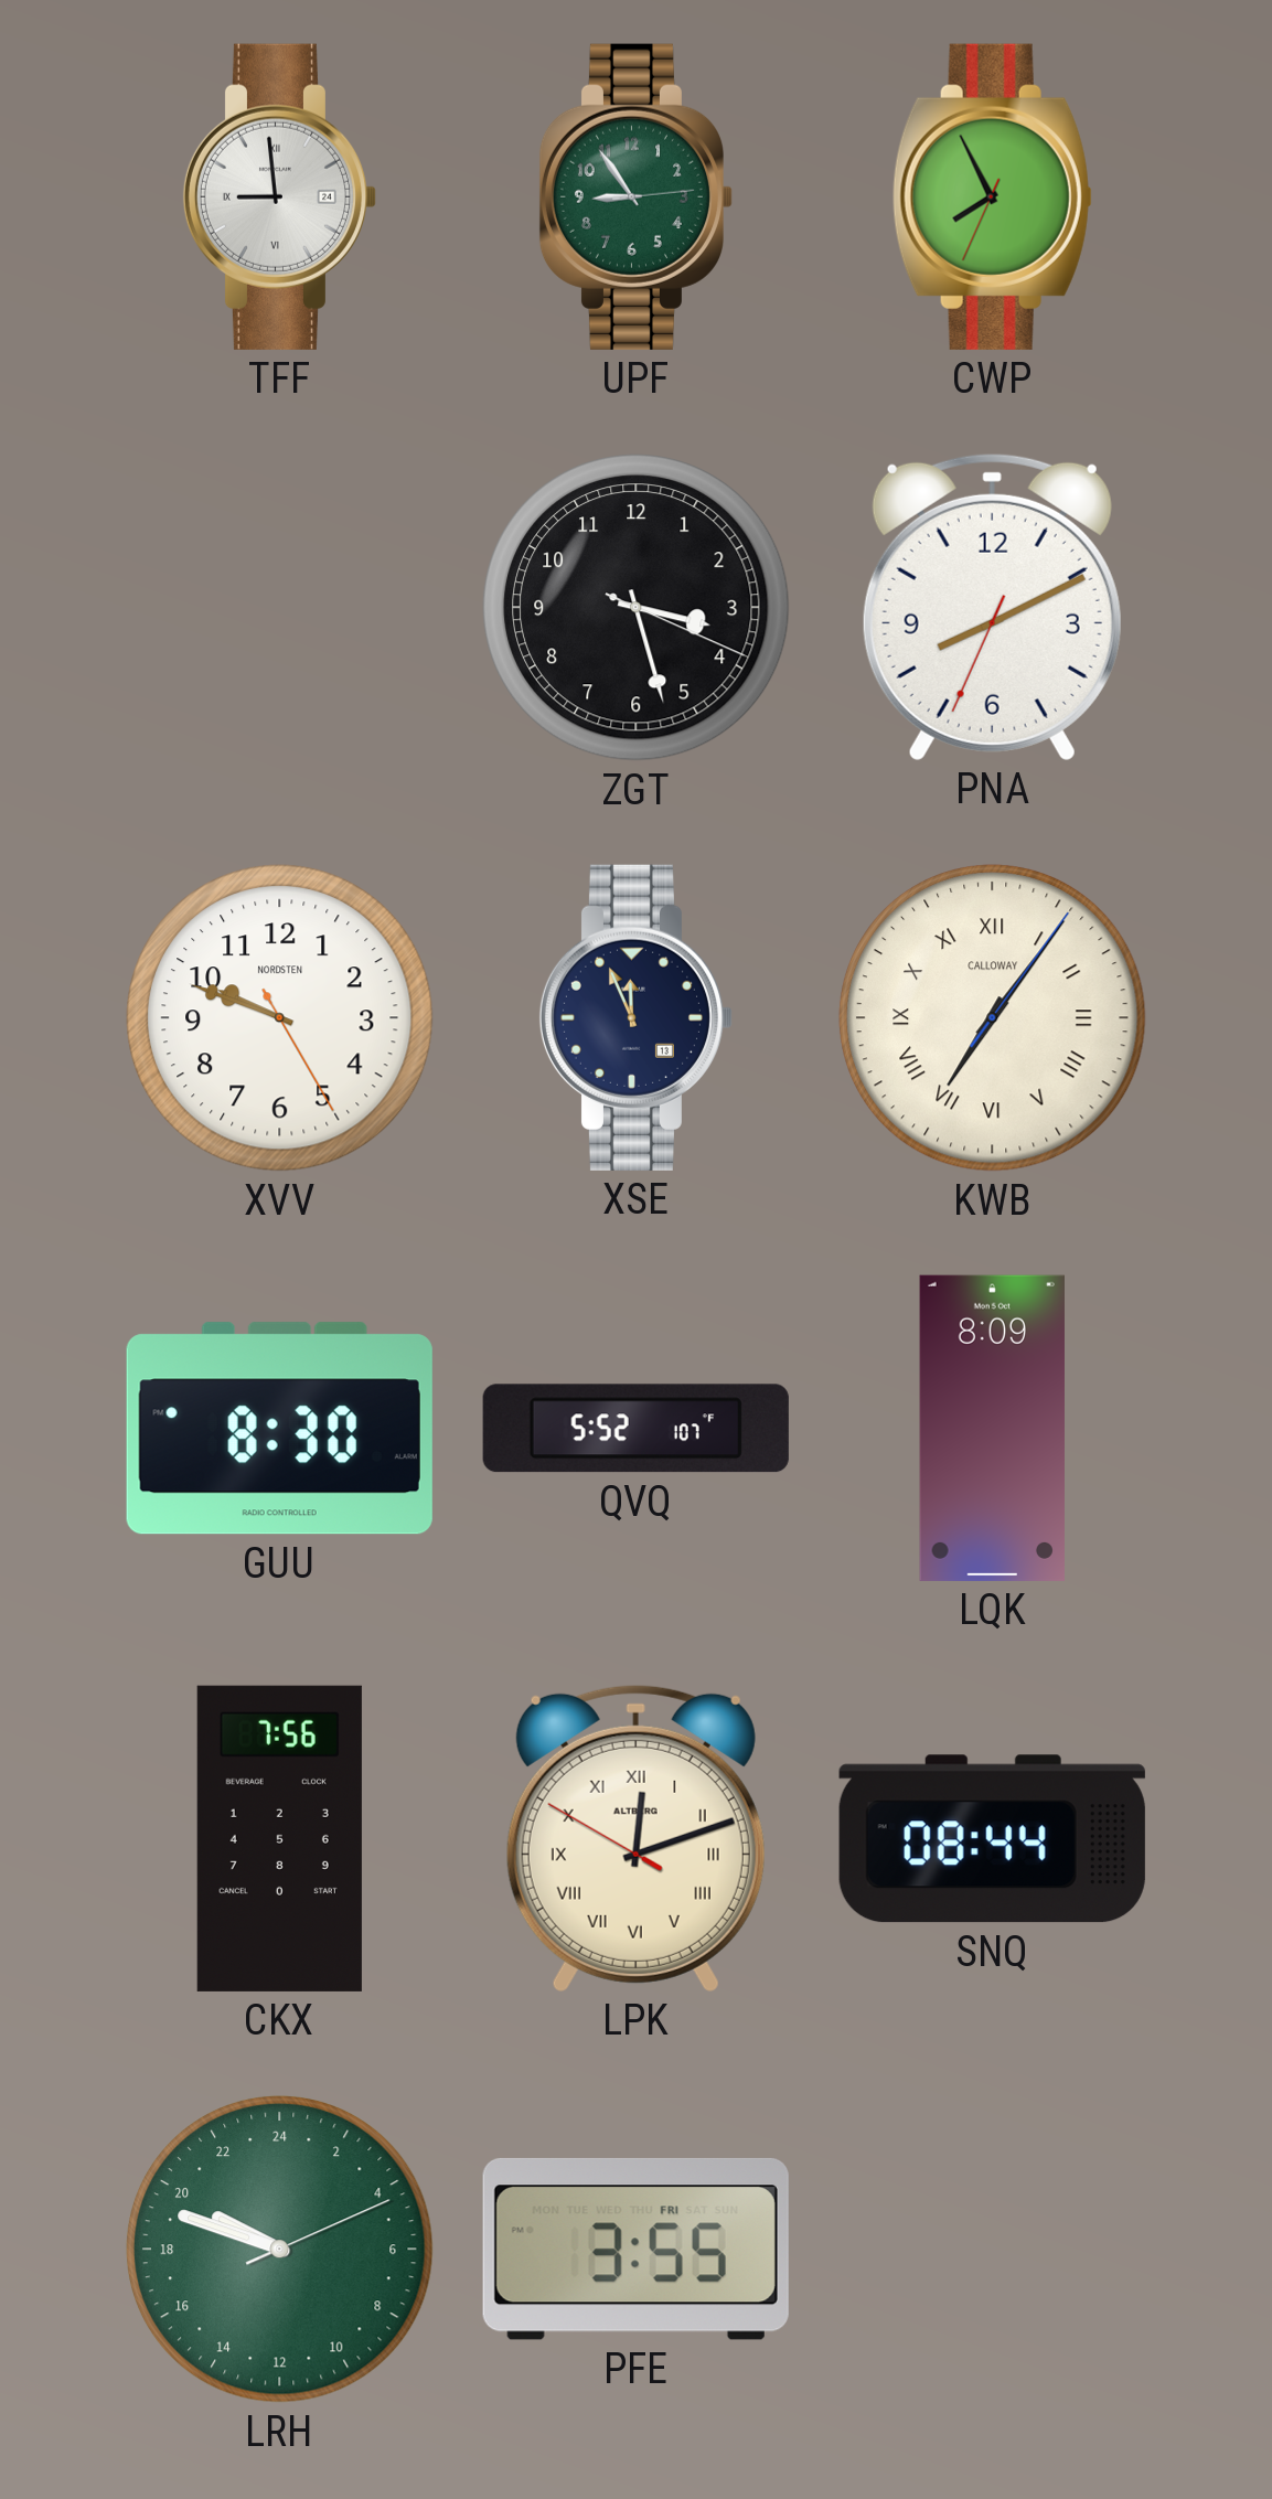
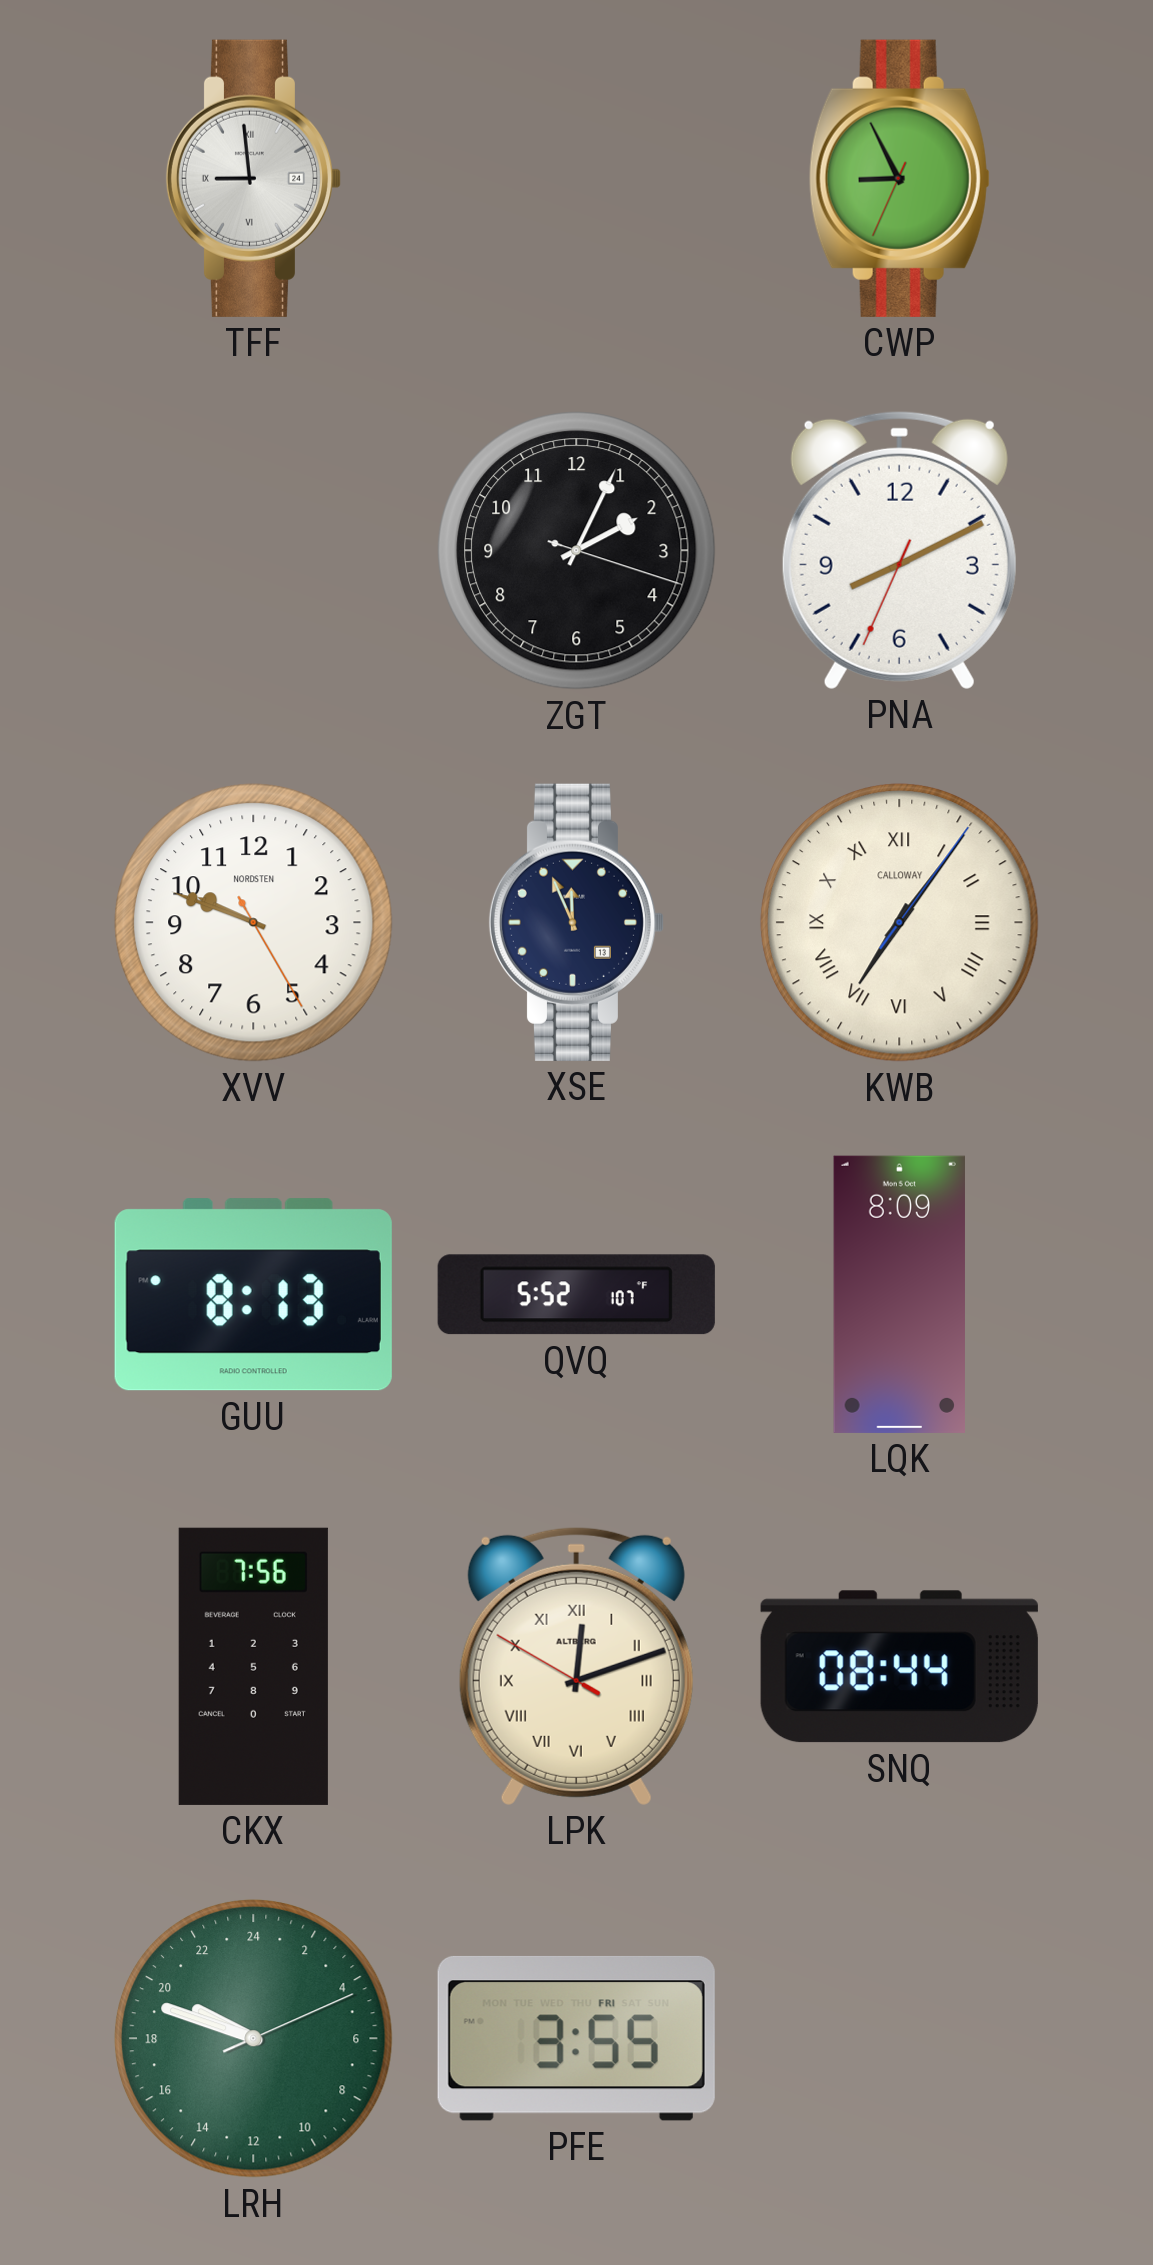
UPF: 8:54 -> none
CWP: 7:55 -> 8:55
ZGT: 3:27 -> 2:04
GUU: 8:30 -> 8:13
